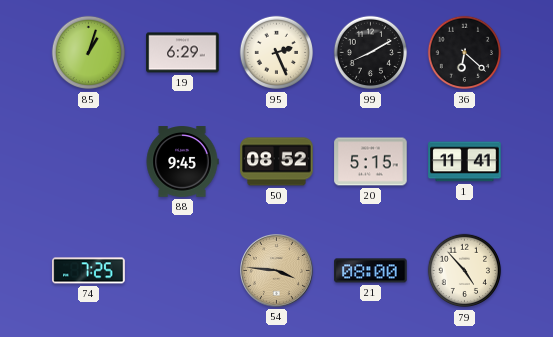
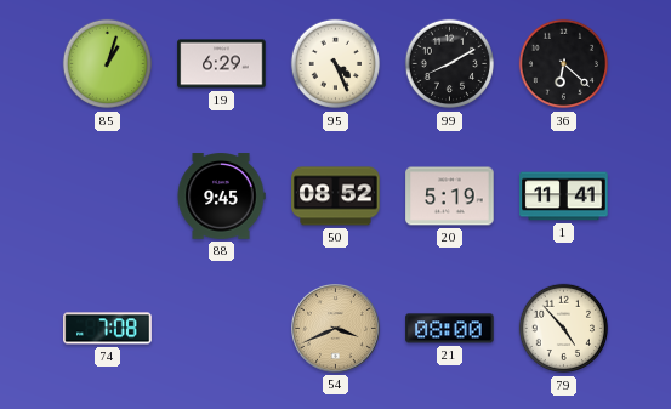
95: 2:26 -> 4:26
20: 5:15 -> 5:19
74: 7:25 -> 7:08
54: 3:46 -> 3:41
